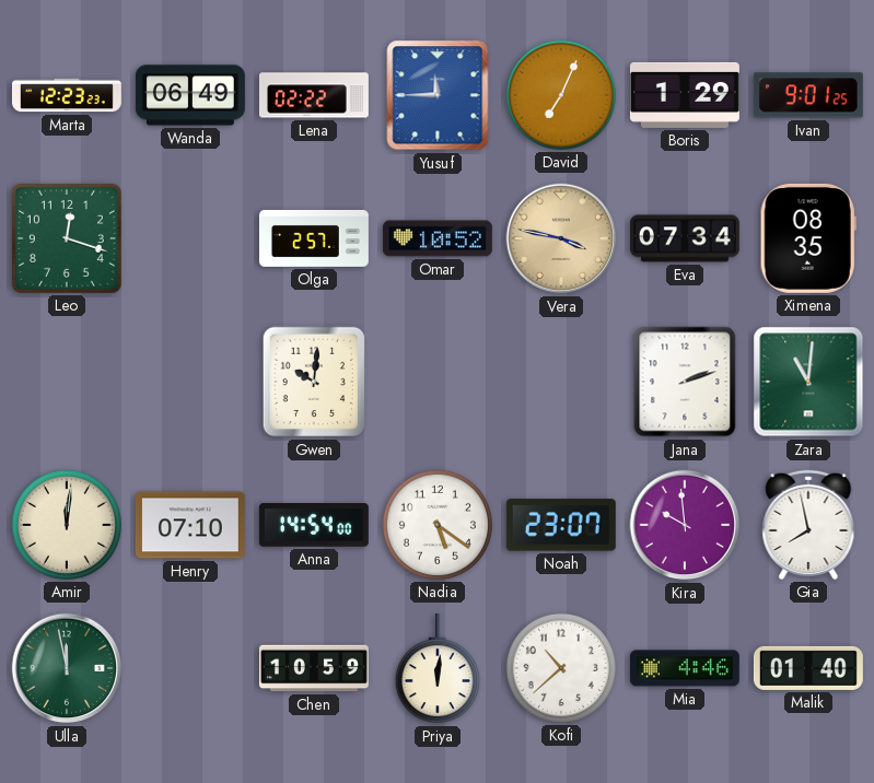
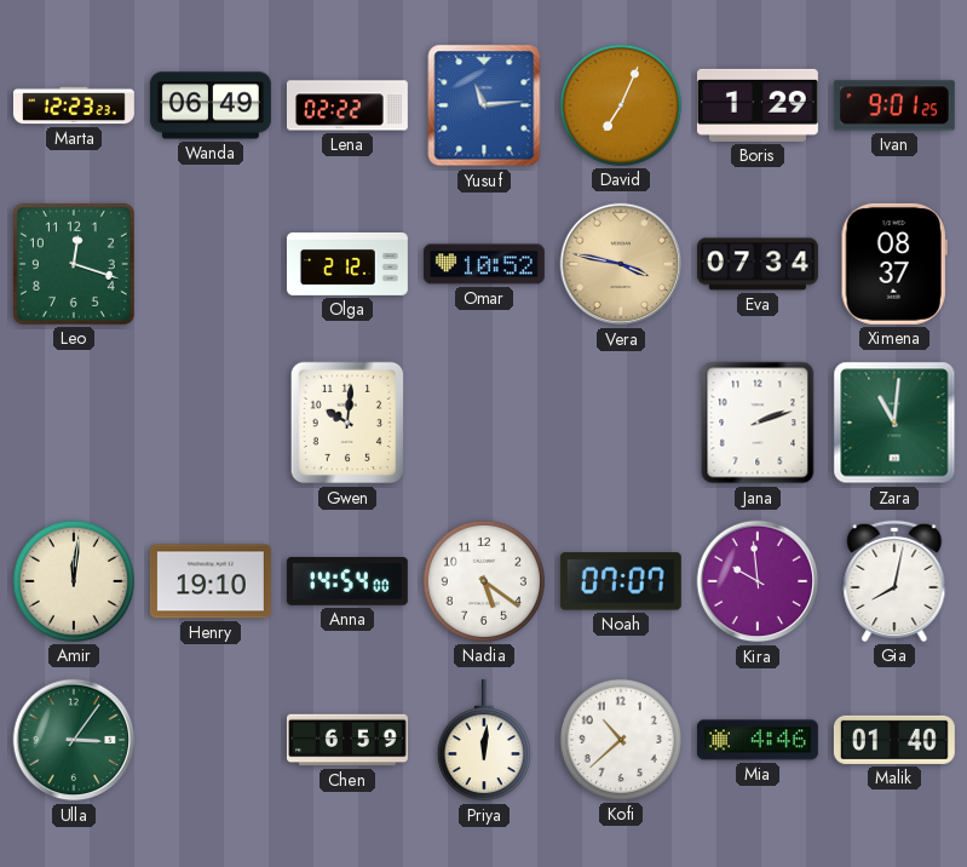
Yusuf: 11:45 -> 11:14
Olga: 2:57 -> 2:12
Ximena: 08:35 -> 08:37
Henry: 07:10 -> 19:10
Noah: 23:07 -> 07:07
Gia: 7:58 -> 8:02
Ulla: 11:58 -> 3:06
Chen: 10:59 -> 6:59
